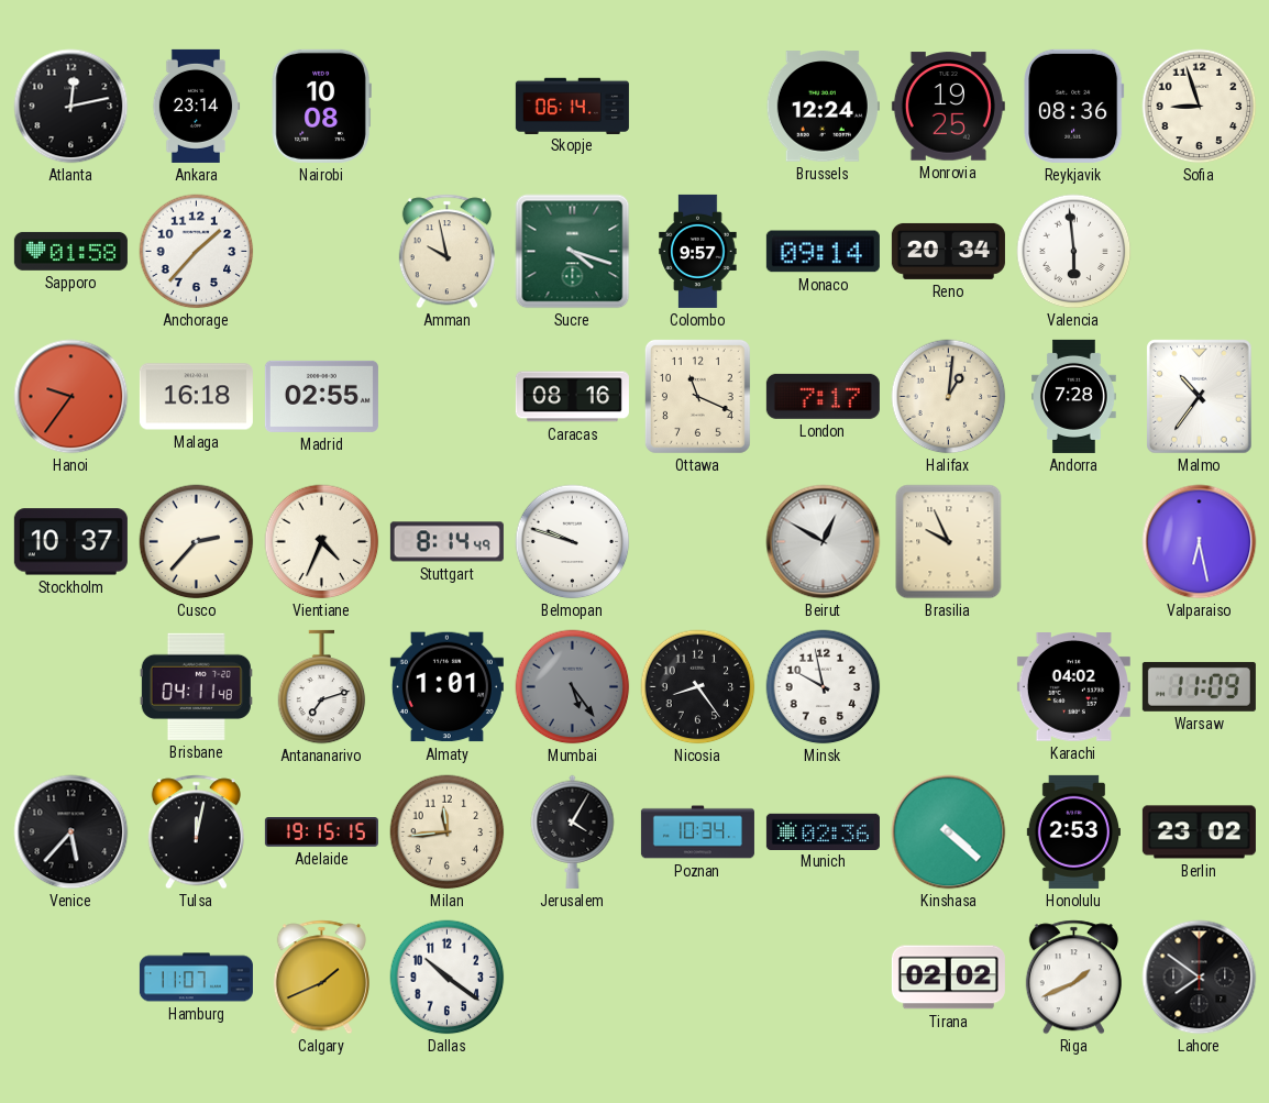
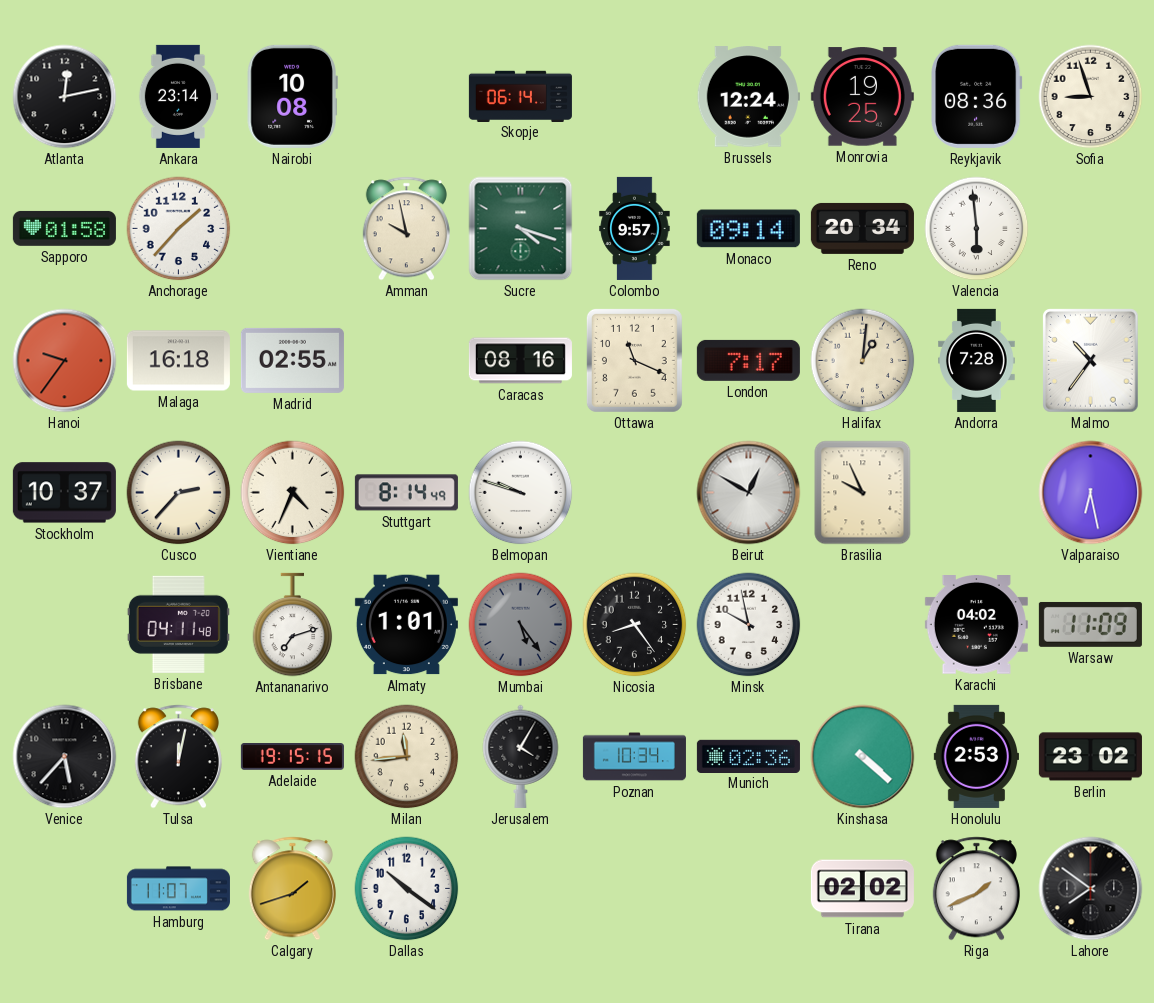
Calgary: 1:41 -> 1:42
